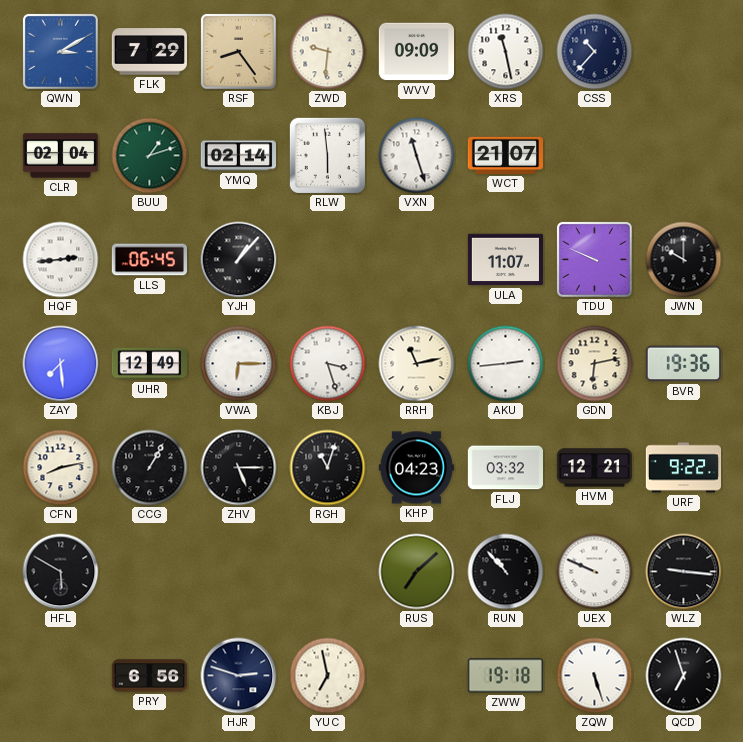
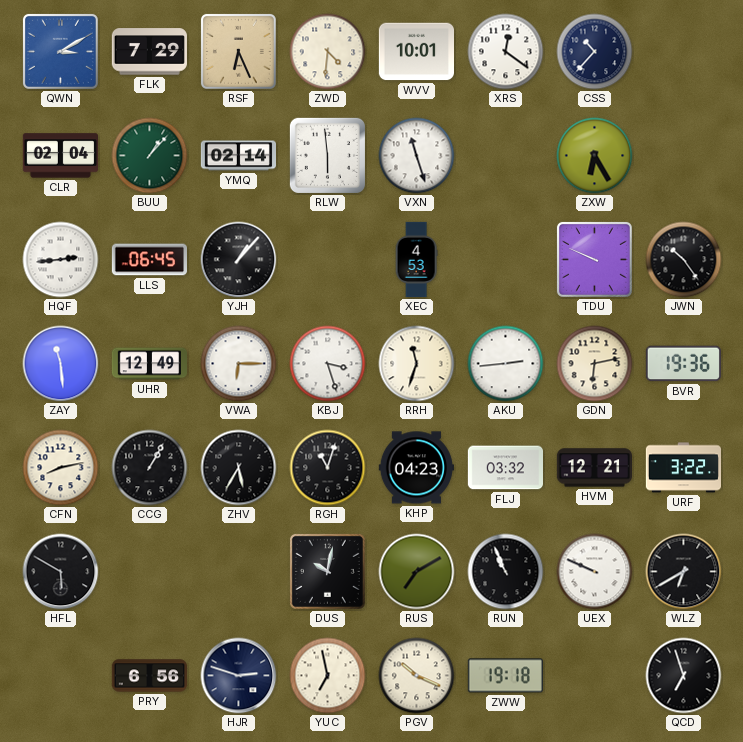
RSF: 8:24 -> 6:26
ZWD: 9:31 -> 4:31
WVV: 09:09 -> 10:01
XRS: 11:28 -> 12:21
BUU: 1:12 -> 1:07
WCT: 21:07 -> none
ZXW: none -> 6:25
XEC: none -> 4:53
ULA: 11:07 -> none
JWN: 10:00 -> 10:24
ZAY: 7:29 -> 11:29
RRH: 11:13 -> 11:33
ZHV: 5:15 -> 5:35
URF: 9:22 -> 3:22
DUS: none -> 10:02
RUS: 7:08 -> 7:10
RUN: 10:53 -> 10:56
WLZ: 9:16 -> 6:40
PGV: none -> 10:19
ZQW: 5:27 -> none
